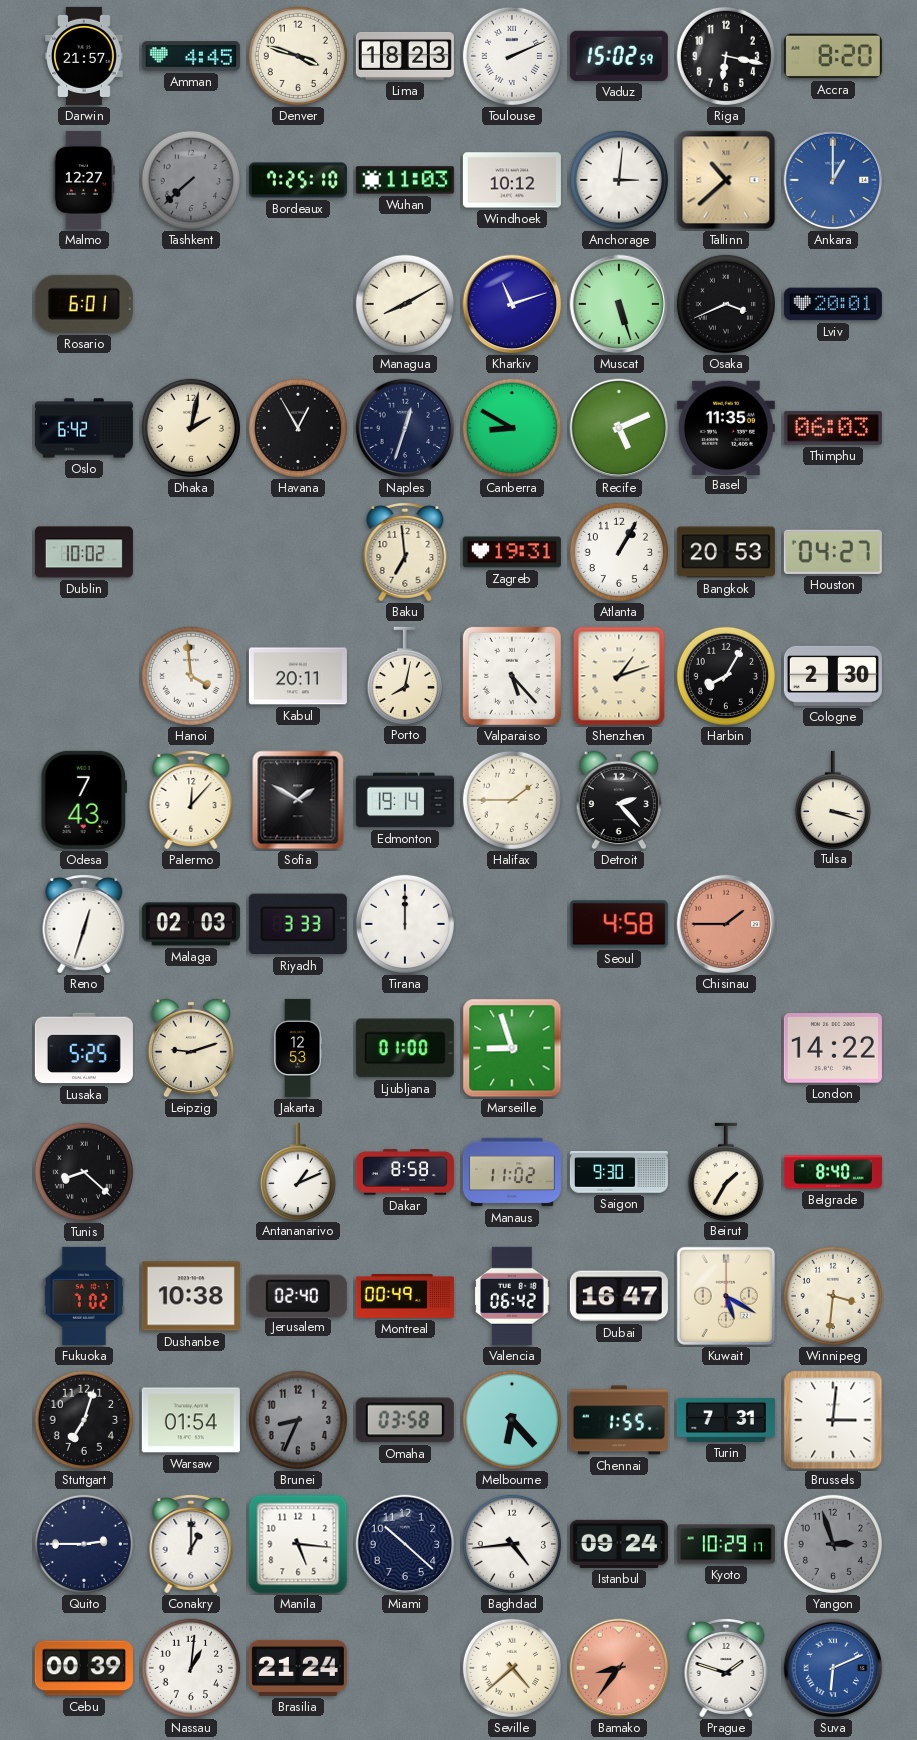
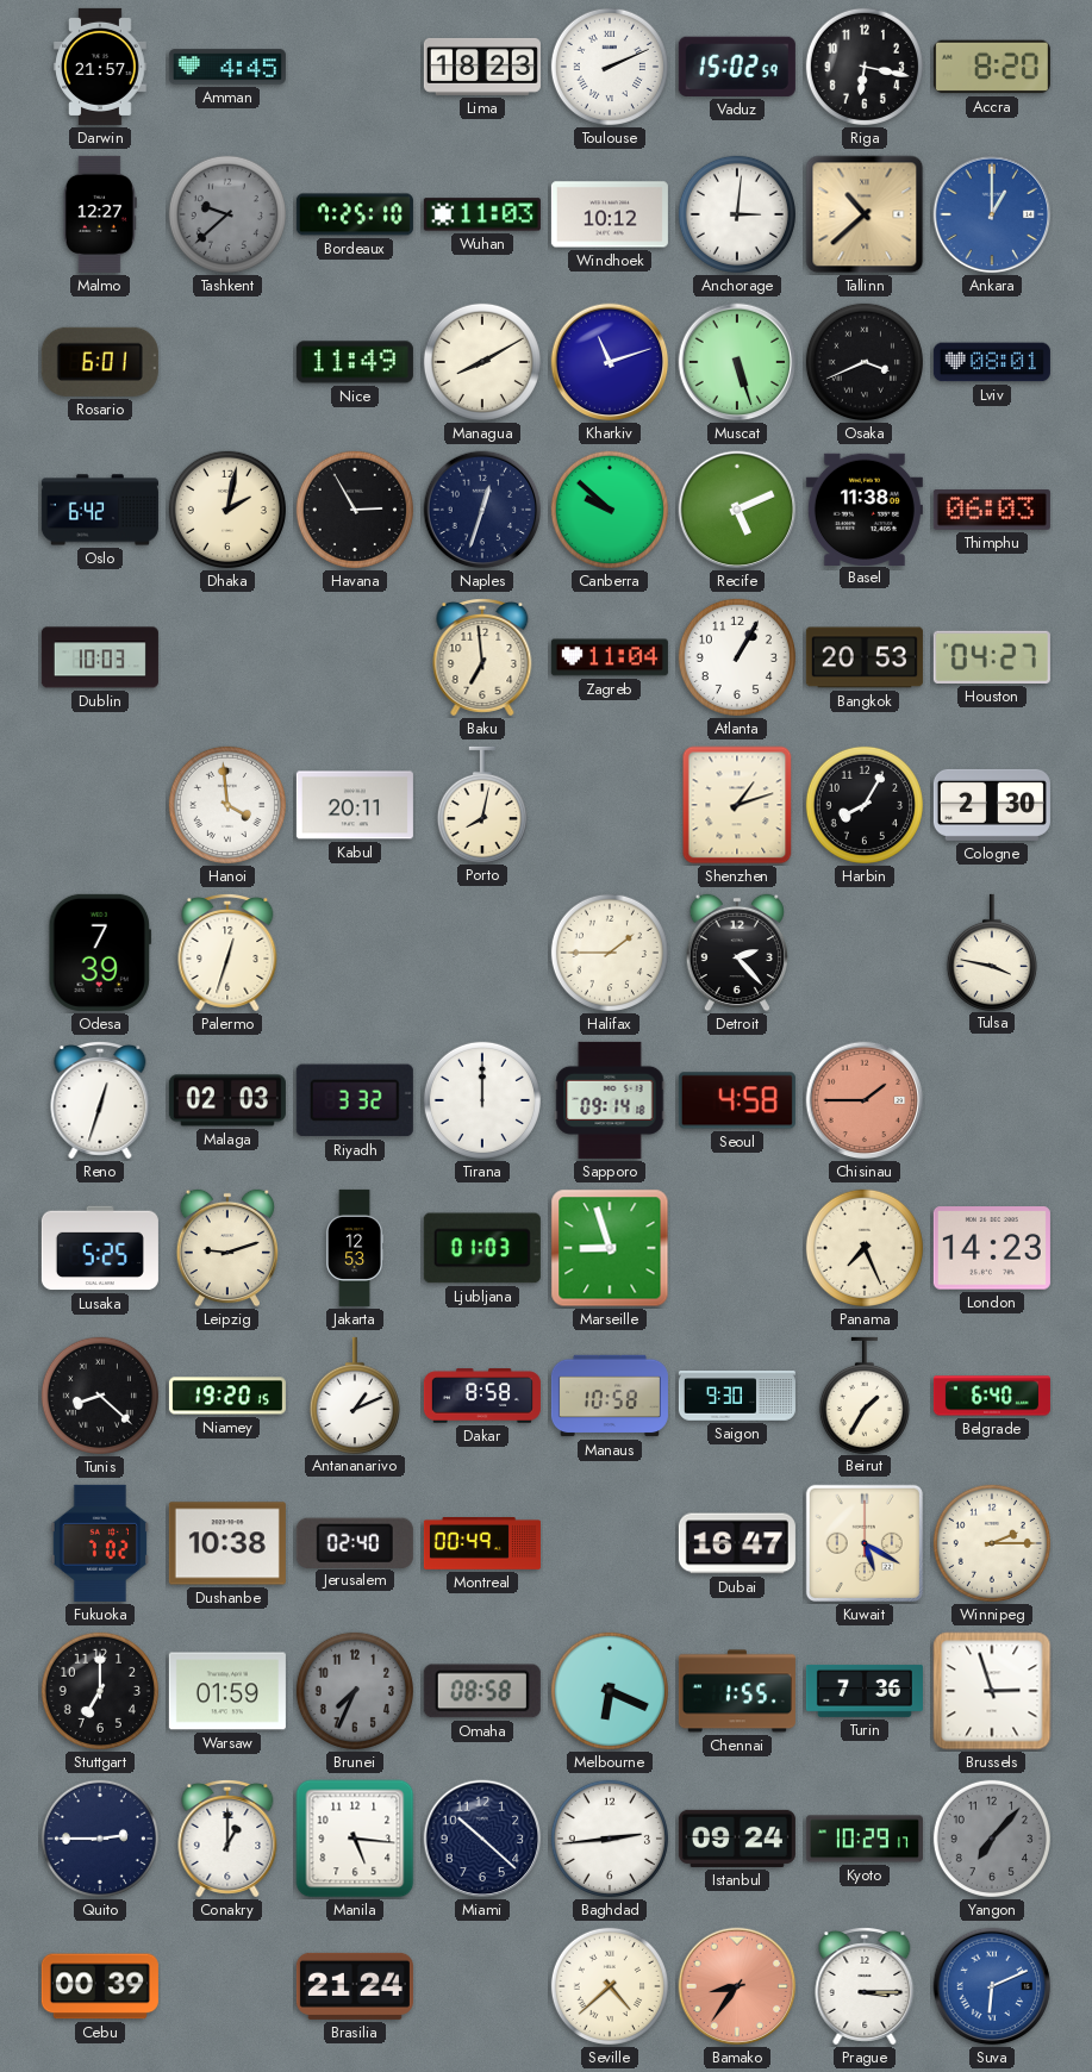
Denver: 3:48 -> none
Tashkent: 7:38 -> 9:38
Nice: none -> 11:49
Lviv: 20:01 -> 08:01
Havana: 12:55 -> 2:55
Canberra: 8:50 -> 9:52
Basel: 11:35 -> 11:38
Dublin: 10:02 -> 10:03
Zagreb: 19:31 -> 11:04
Valparaiso: 5:23 -> none
Odesa: 7:43 -> 7:39
Palermo: 12:07 -> 12:33
Sofia: 1:50 -> none
Edmonton: 19:14 -> none
Tulsa: 3:18 -> 3:47
Riyadh: 3:33 -> 3:32
Sapporo: none -> 09:14
Ljubljana: 01:00 -> 01:03
Panama: none -> 7:26
London: 14:22 -> 14:23
Niamey: none -> 19:20
Manaus: 11:02 -> 10:58
Belgrade: 8:40 -> 6:40
Valencia: 06:42 -> none
Winnipeg: 3:31 -> 2:15
Stuttgart: 7:03 -> 7:00
Warsaw: 01:54 -> 01:59
Brunei: 8:34 -> 7:34
Omaha: 03:58 -> 08:58
Melbourne: 6:23 -> 6:19
Turin: 7:31 -> 7:36
Brussels: 3:01 -> 2:57
Baghdad: 4:44 -> 2:44
Yangon: 2:57 -> 7:07
Nassau: 1:01 -> none
Prague: 1:48 -> 3:15
